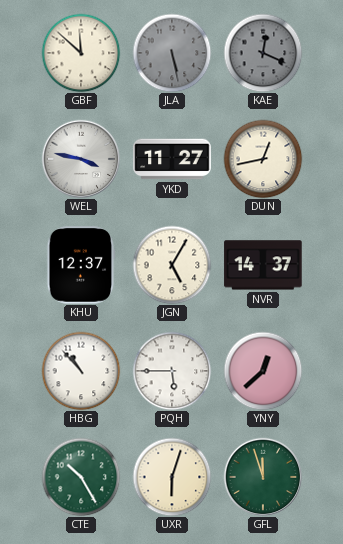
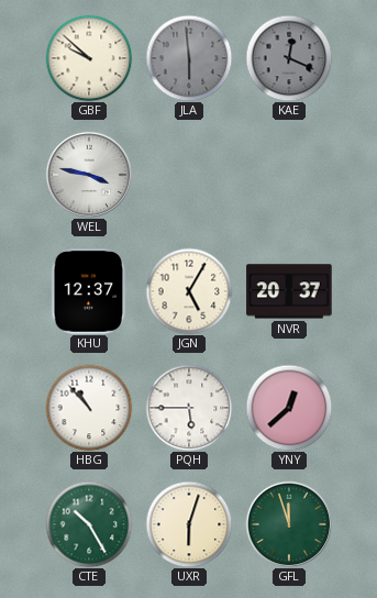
GBF: 11:52 -> 9:52
JLA: 5:28 -> 5:59
YKD: 11:27 -> none
DUN: 12:43 -> none
NVR: 14:37 -> 20:37
